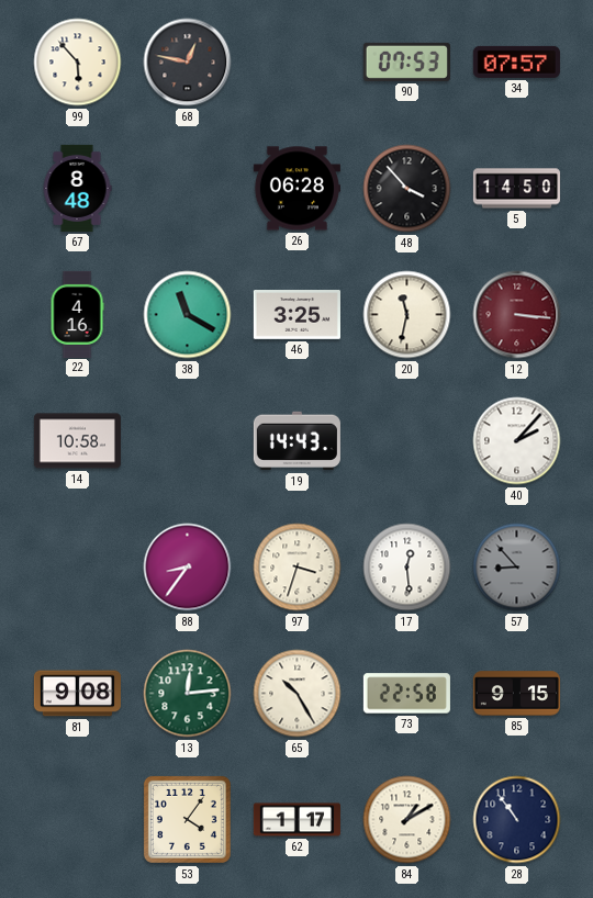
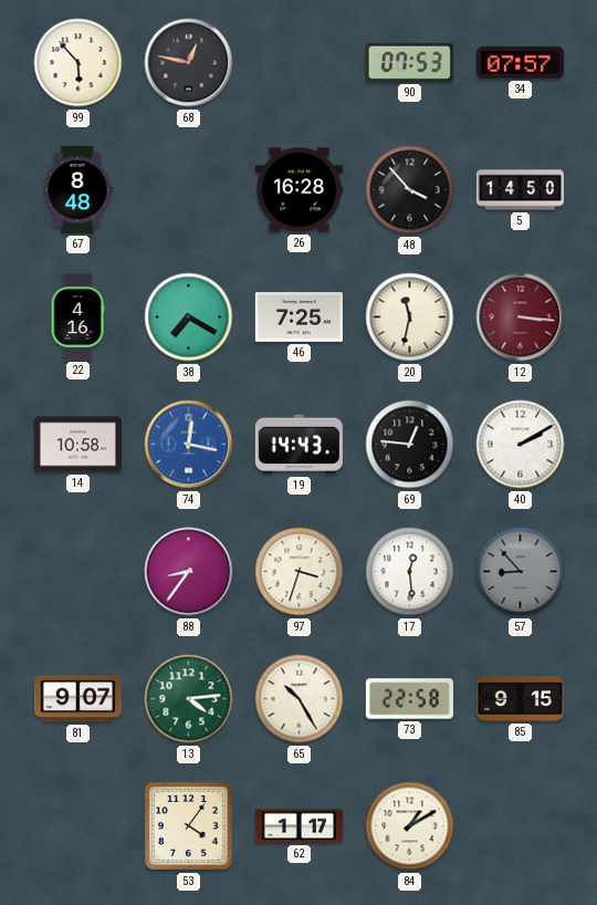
26: 06:28 -> 16:28
38: 11:20 -> 7:20
46: 3:25 -> 7:25
74: none -> 12:17
69: none -> 12:46
40: 2:07 -> 2:10
81: 9:08 -> 9:07
13: 12:14 -> 4:14
28: 10:54 -> none
